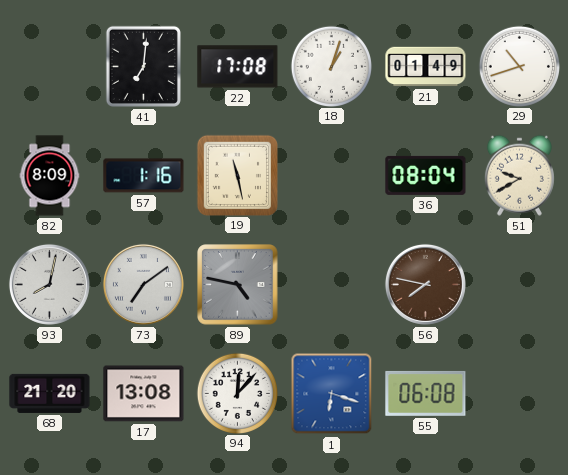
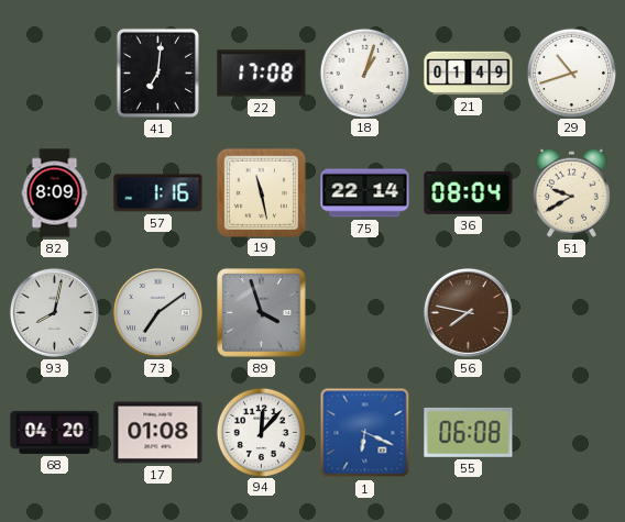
75: none -> 22:14
89: 4:47 -> 3:57
68: 21:20 -> 04:20
17: 13:08 -> 01:08
1: 6:18 -> 6:19
